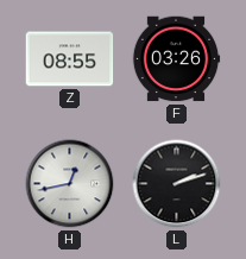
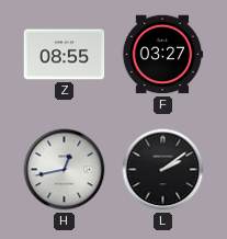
F: 03:26 -> 03:27
L: 2:12 -> 2:09
